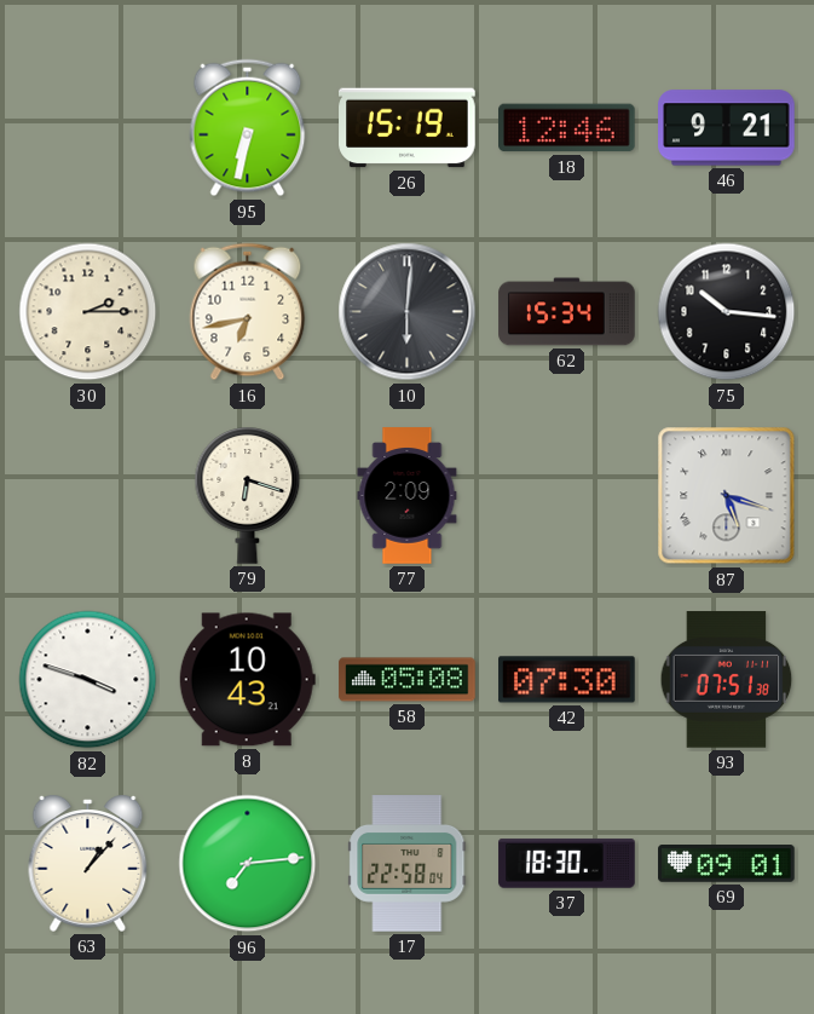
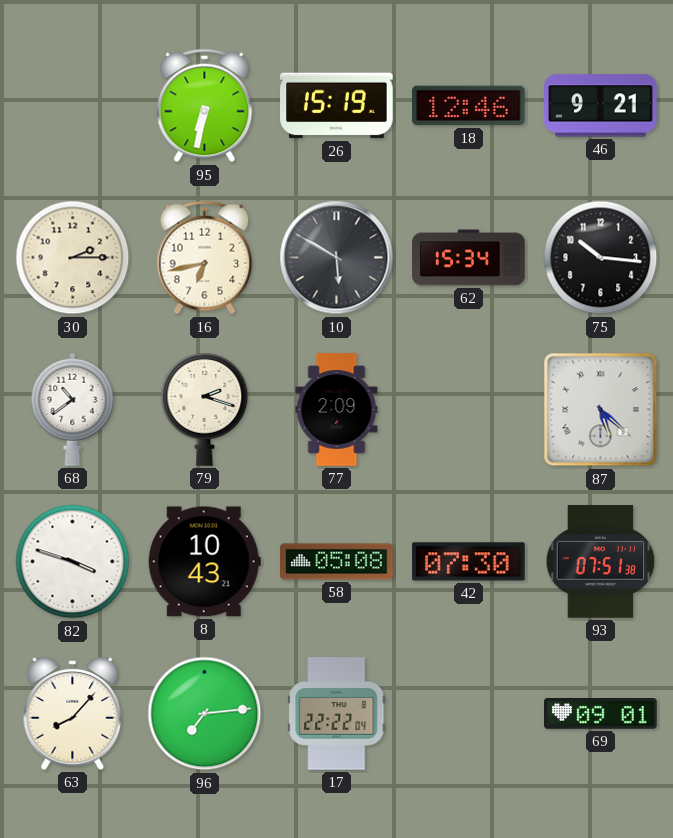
10: 6:01 -> 5:50
68: none -> 10:39
79: 6:18 -> 2:18
87: 5:18 -> 5:22
63: 1:07 -> 8:07
17: 22:58 -> 22:22
37: 18:30 -> none
